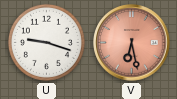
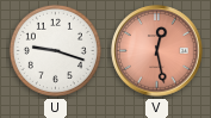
V: 6:28 -> 12:28
